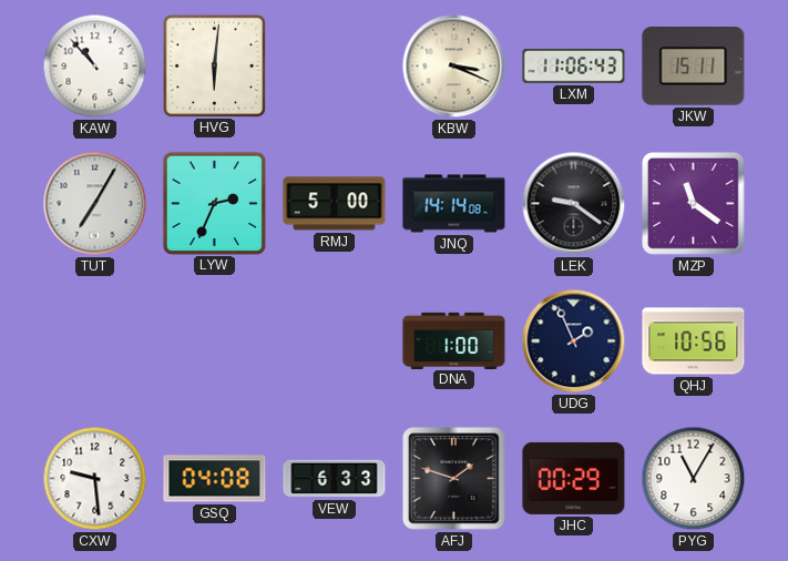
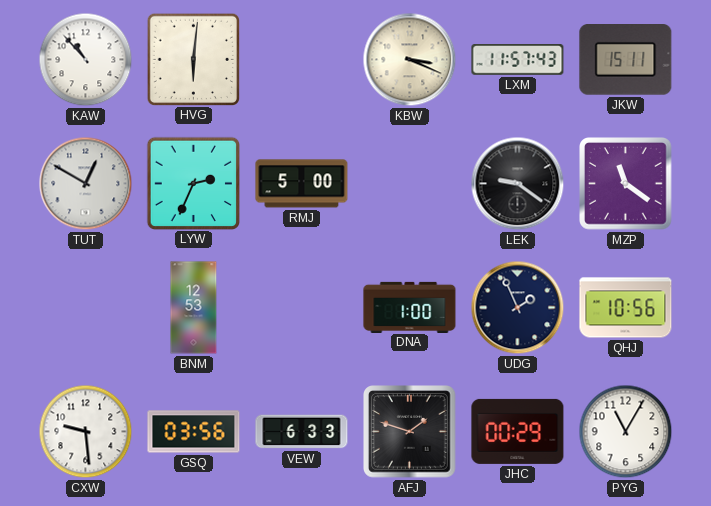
LXM: 11:06 -> 11:57
TUT: 7:05 -> 12:50
JNQ: 14:14 -> none
BNM: none -> 12:53
GSQ: 04:08 -> 03:56
